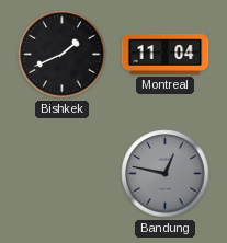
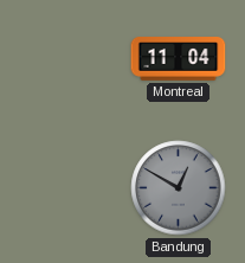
Bishkek: 1:41 -> none
Bandung: 12:47 -> 12:50
